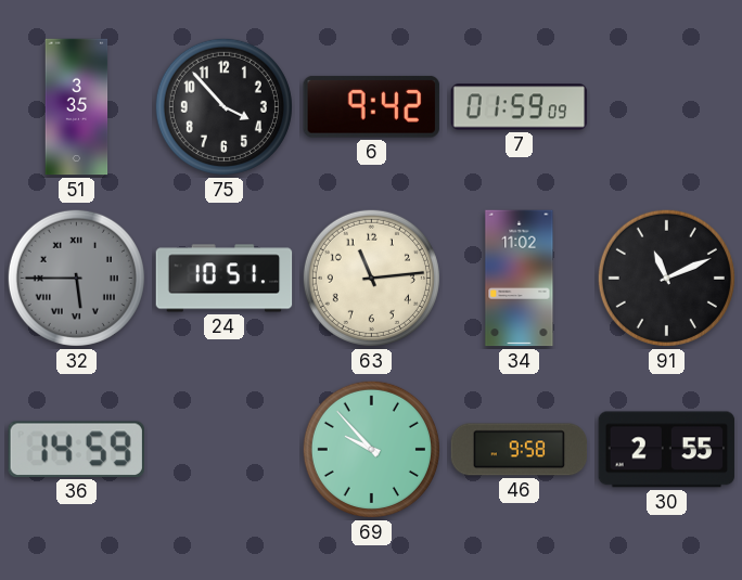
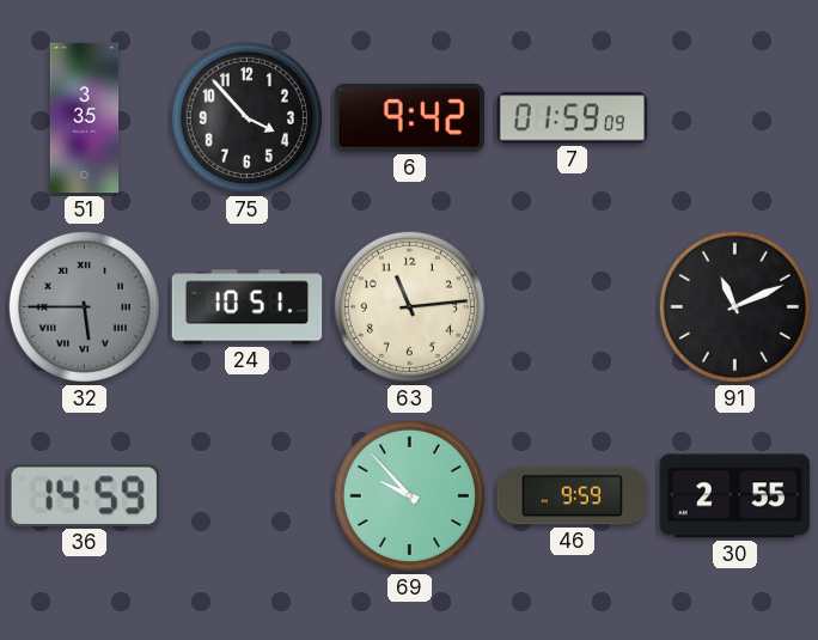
34: 11:02 -> none
46: 9:58 -> 9:59
